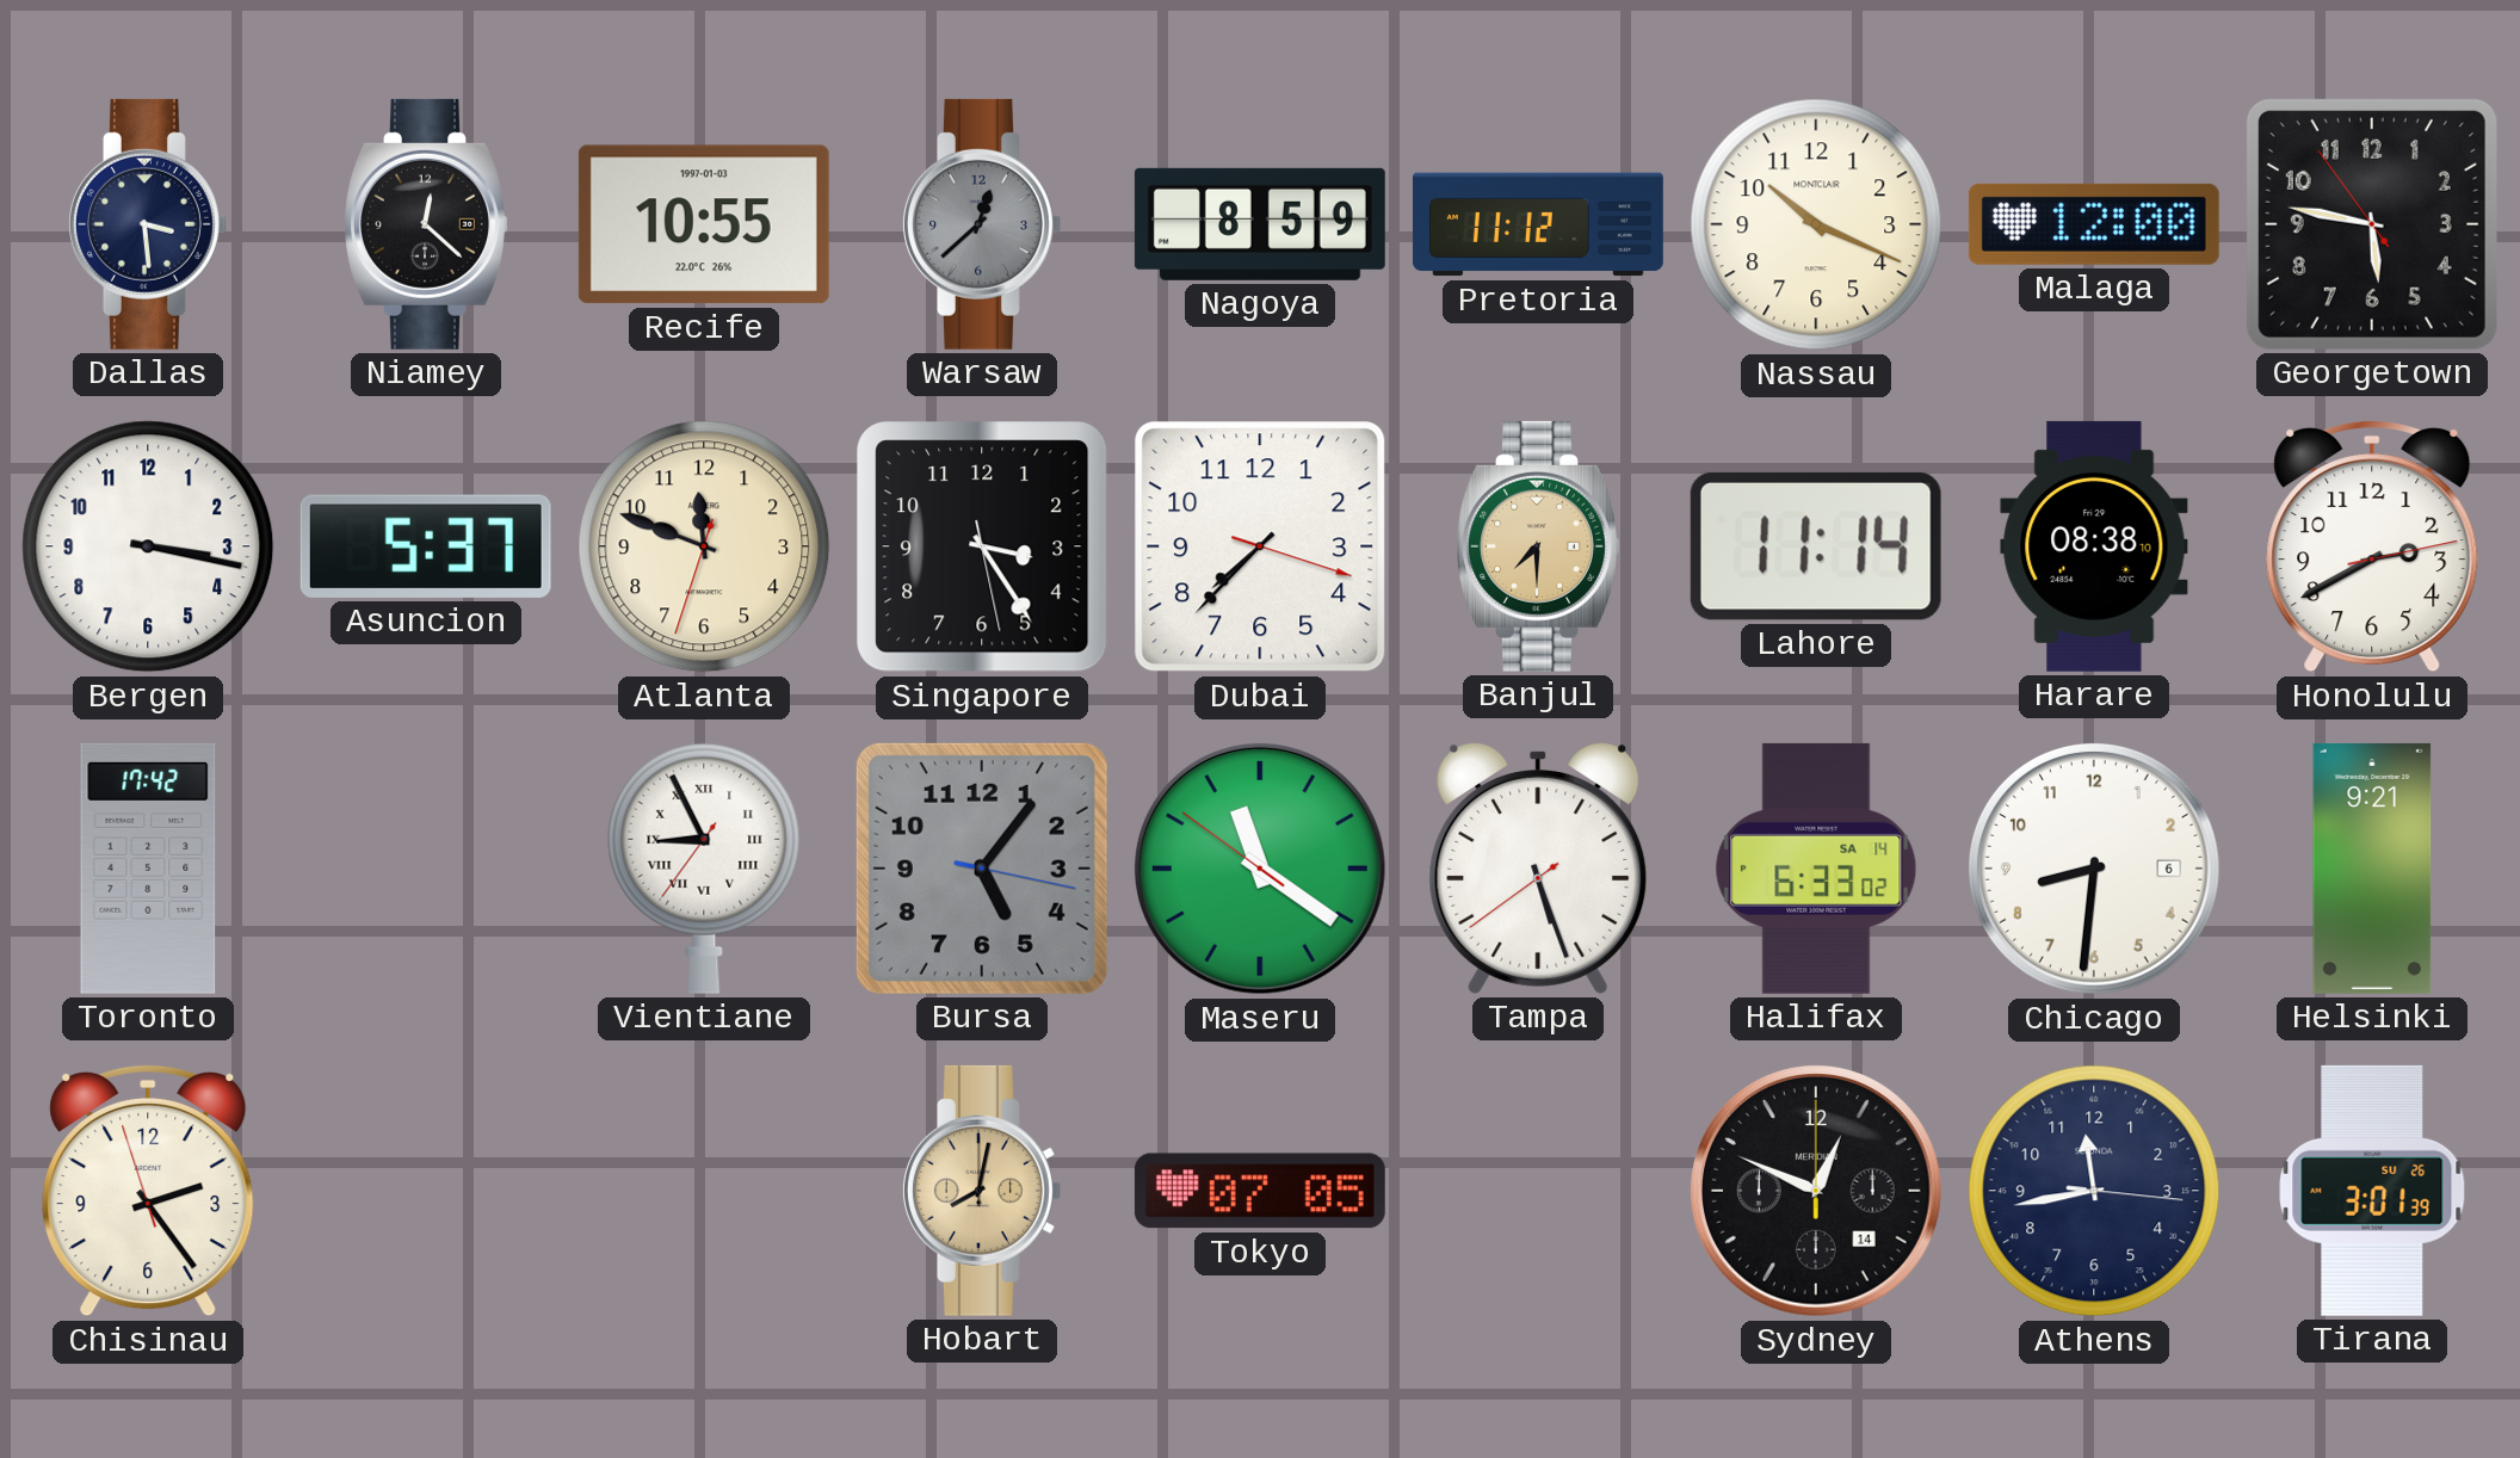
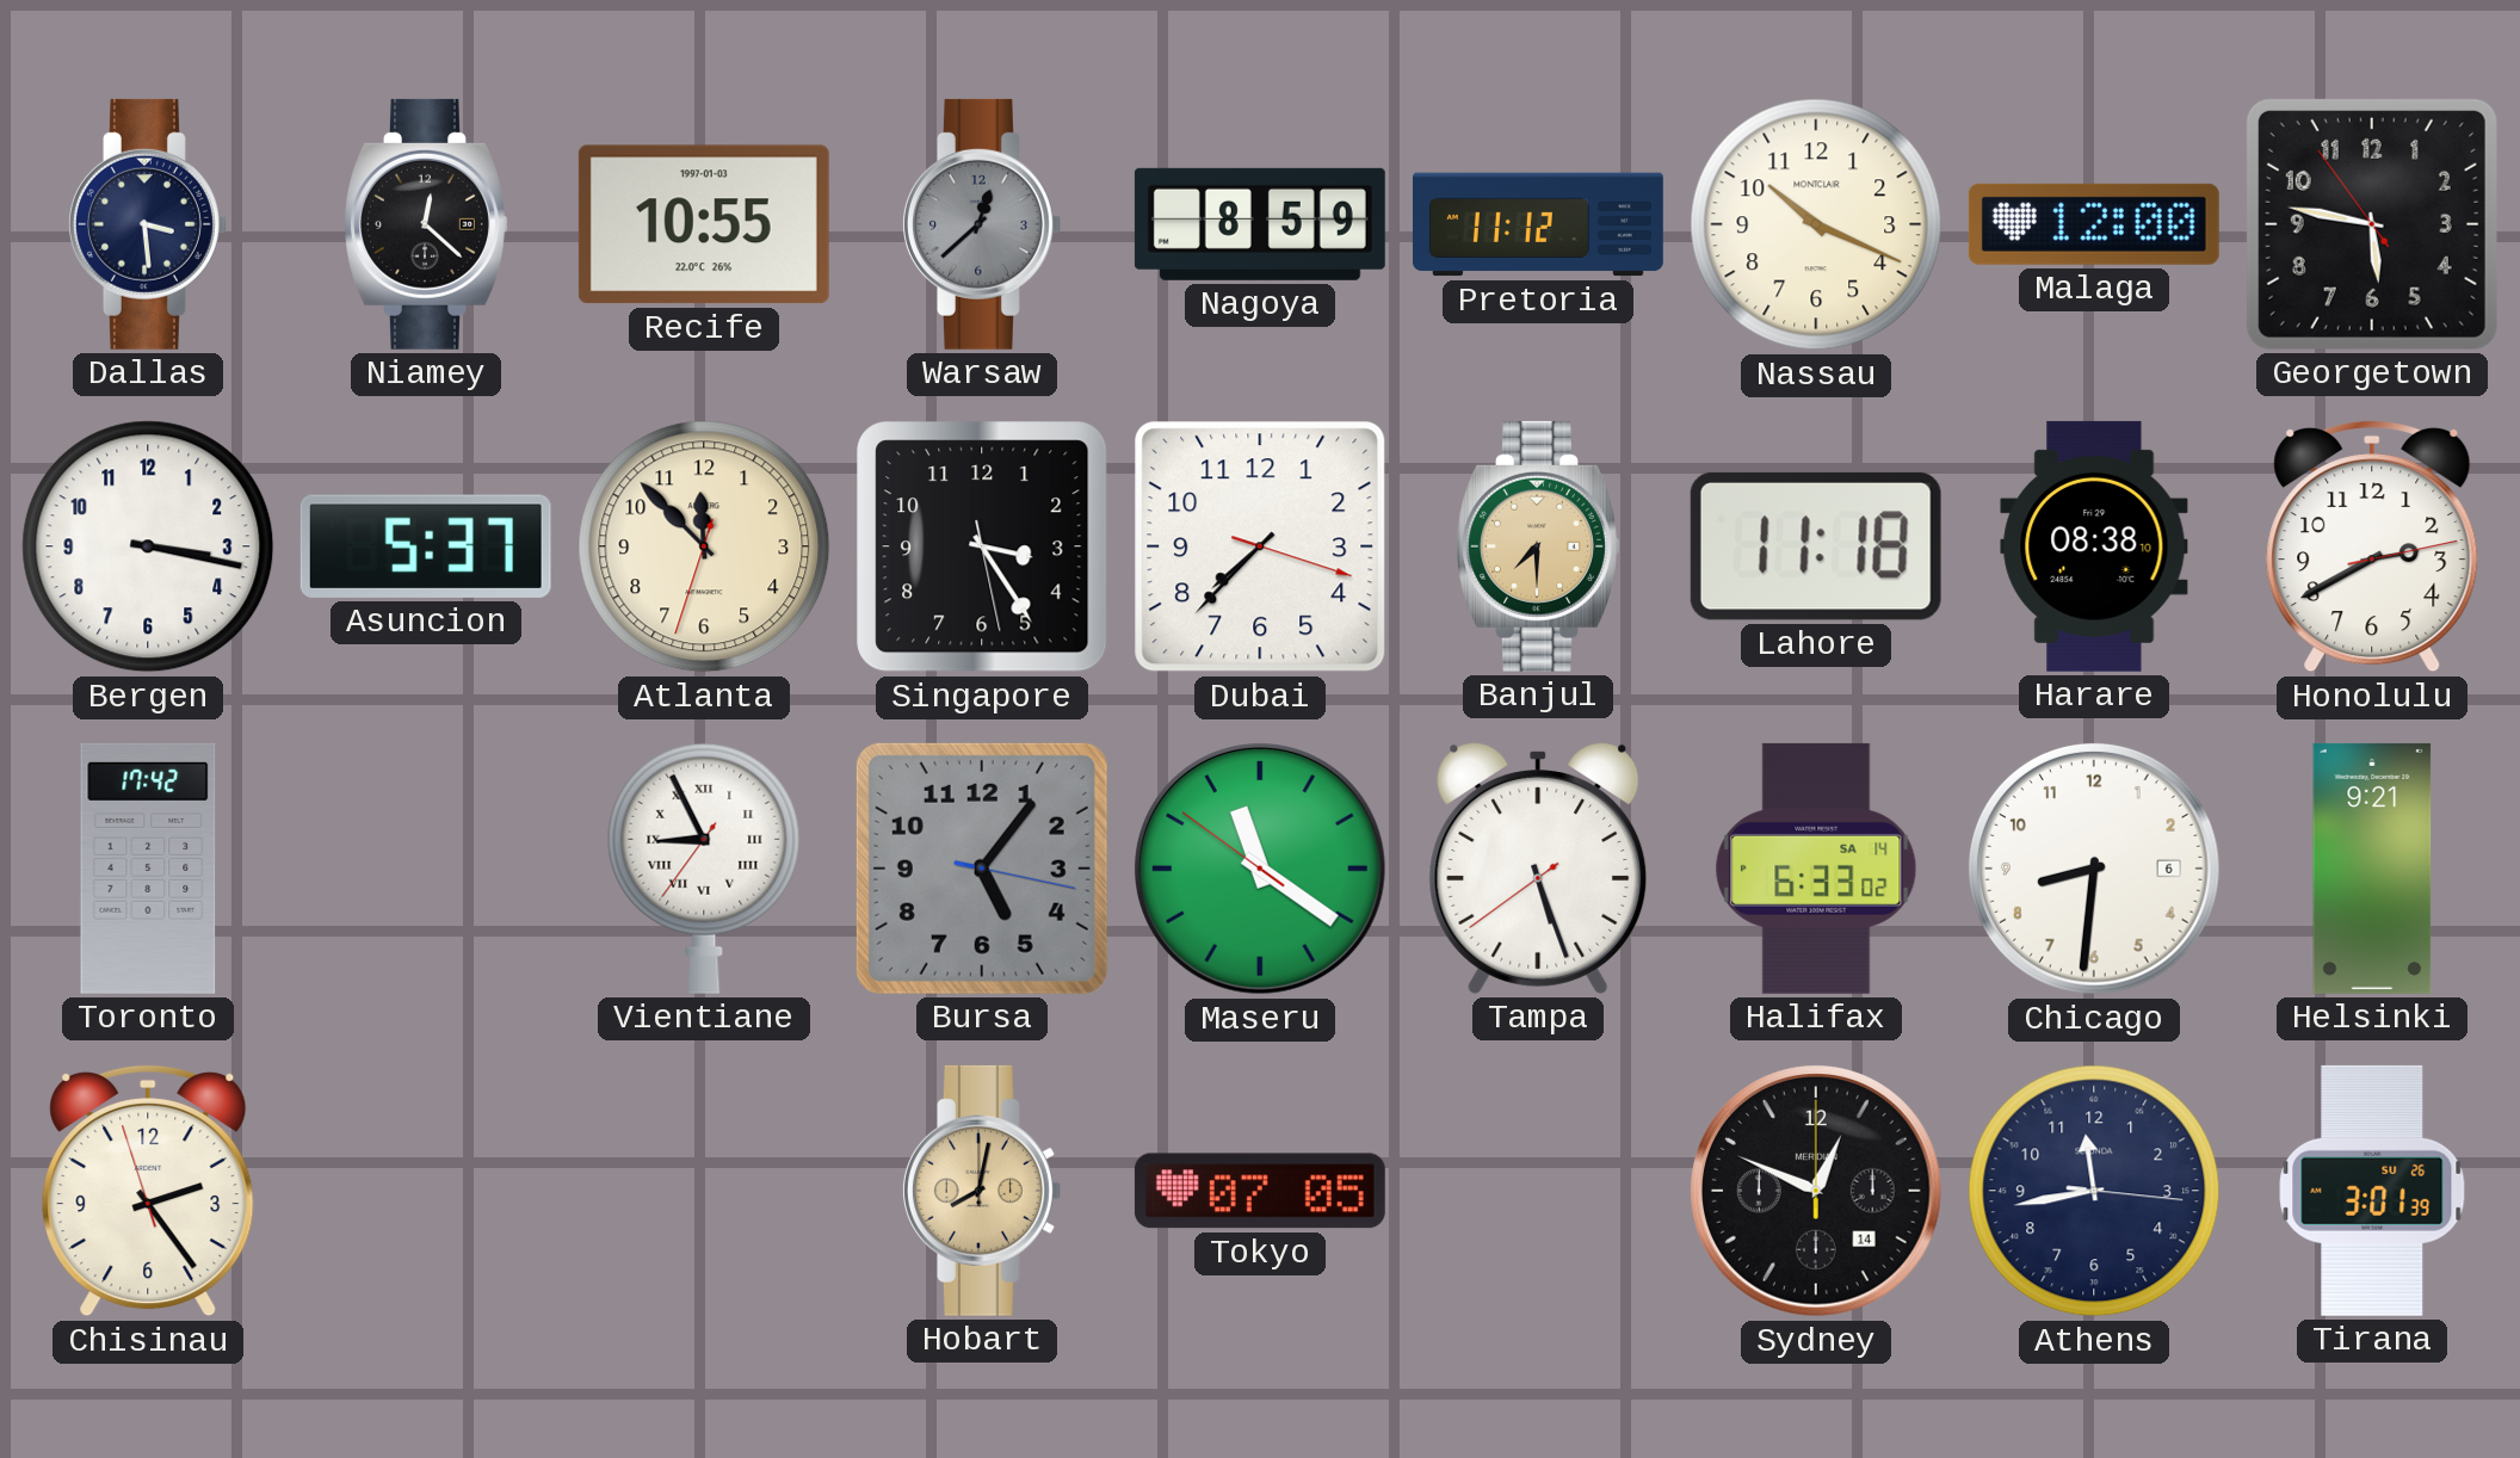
Atlanta: 11:48 -> 11:52
Lahore: 11:14 -> 11:18
